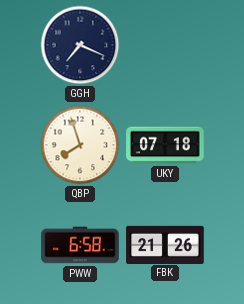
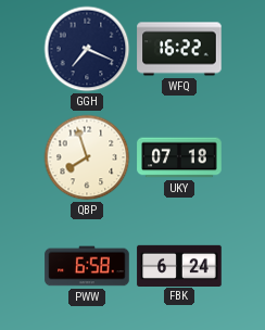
WFQ: none -> 16:22
FBK: 21:26 -> 6:24
